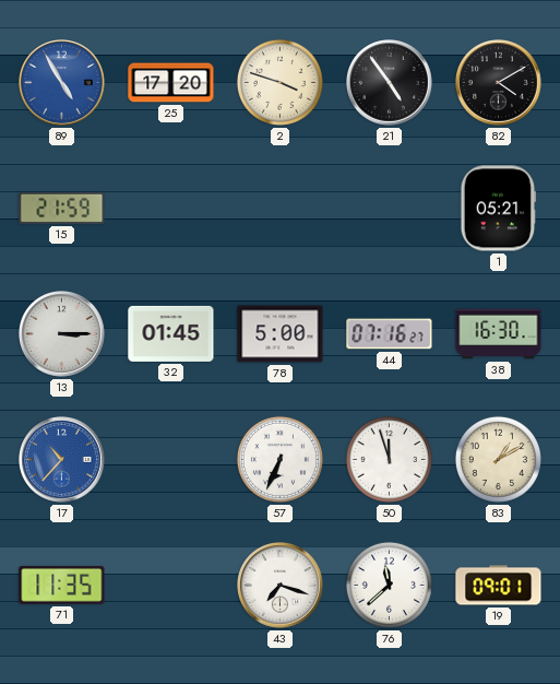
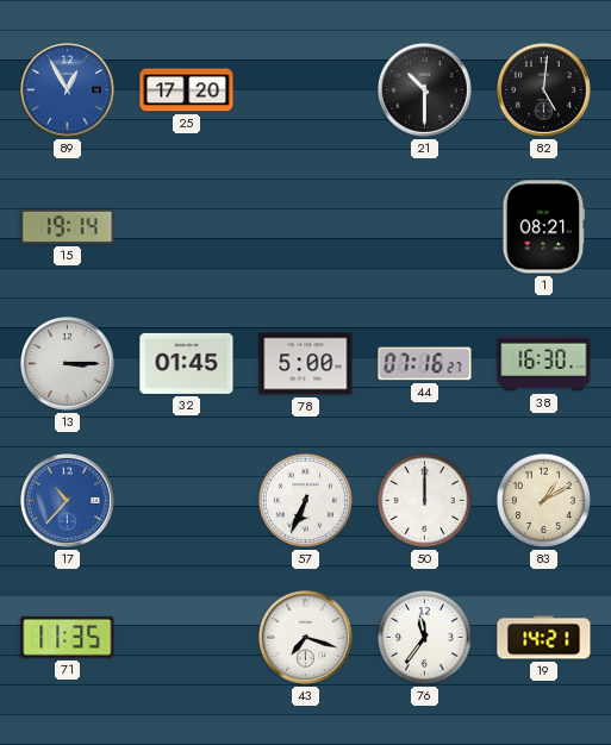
89: 4:55 -> 12:55
2: 3:48 -> none
21: 4:54 -> 10:30
82: 4:10 -> 5:01
15: 21:59 -> 19:14
1: 05:21 -> 08:21
50: 11:57 -> 12:00
76: 11:38 -> 11:36
19: 09:01 -> 14:21
